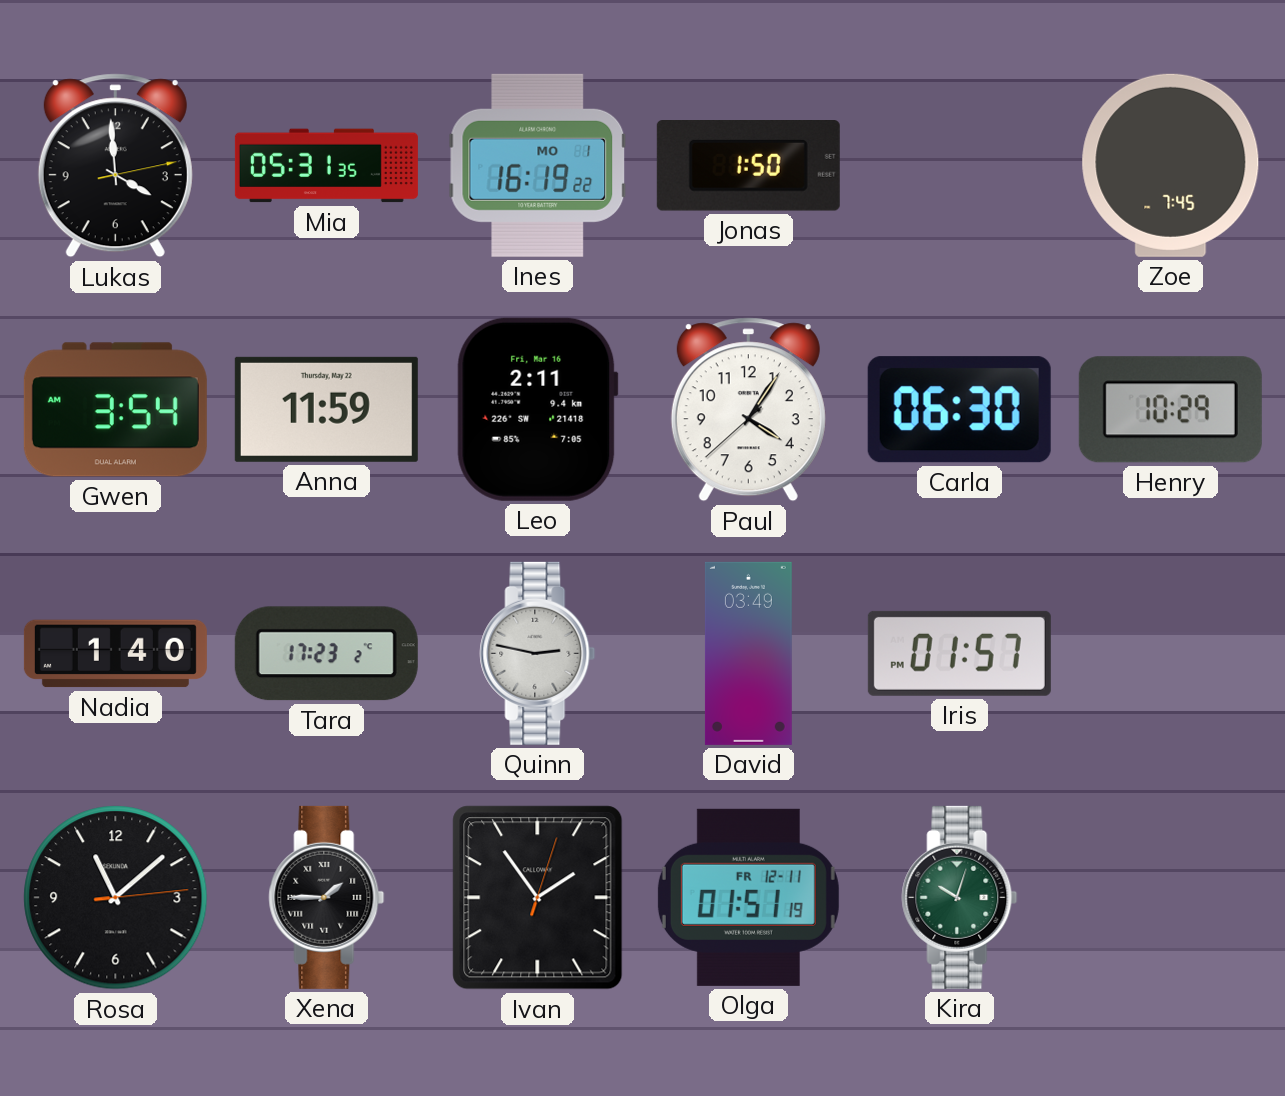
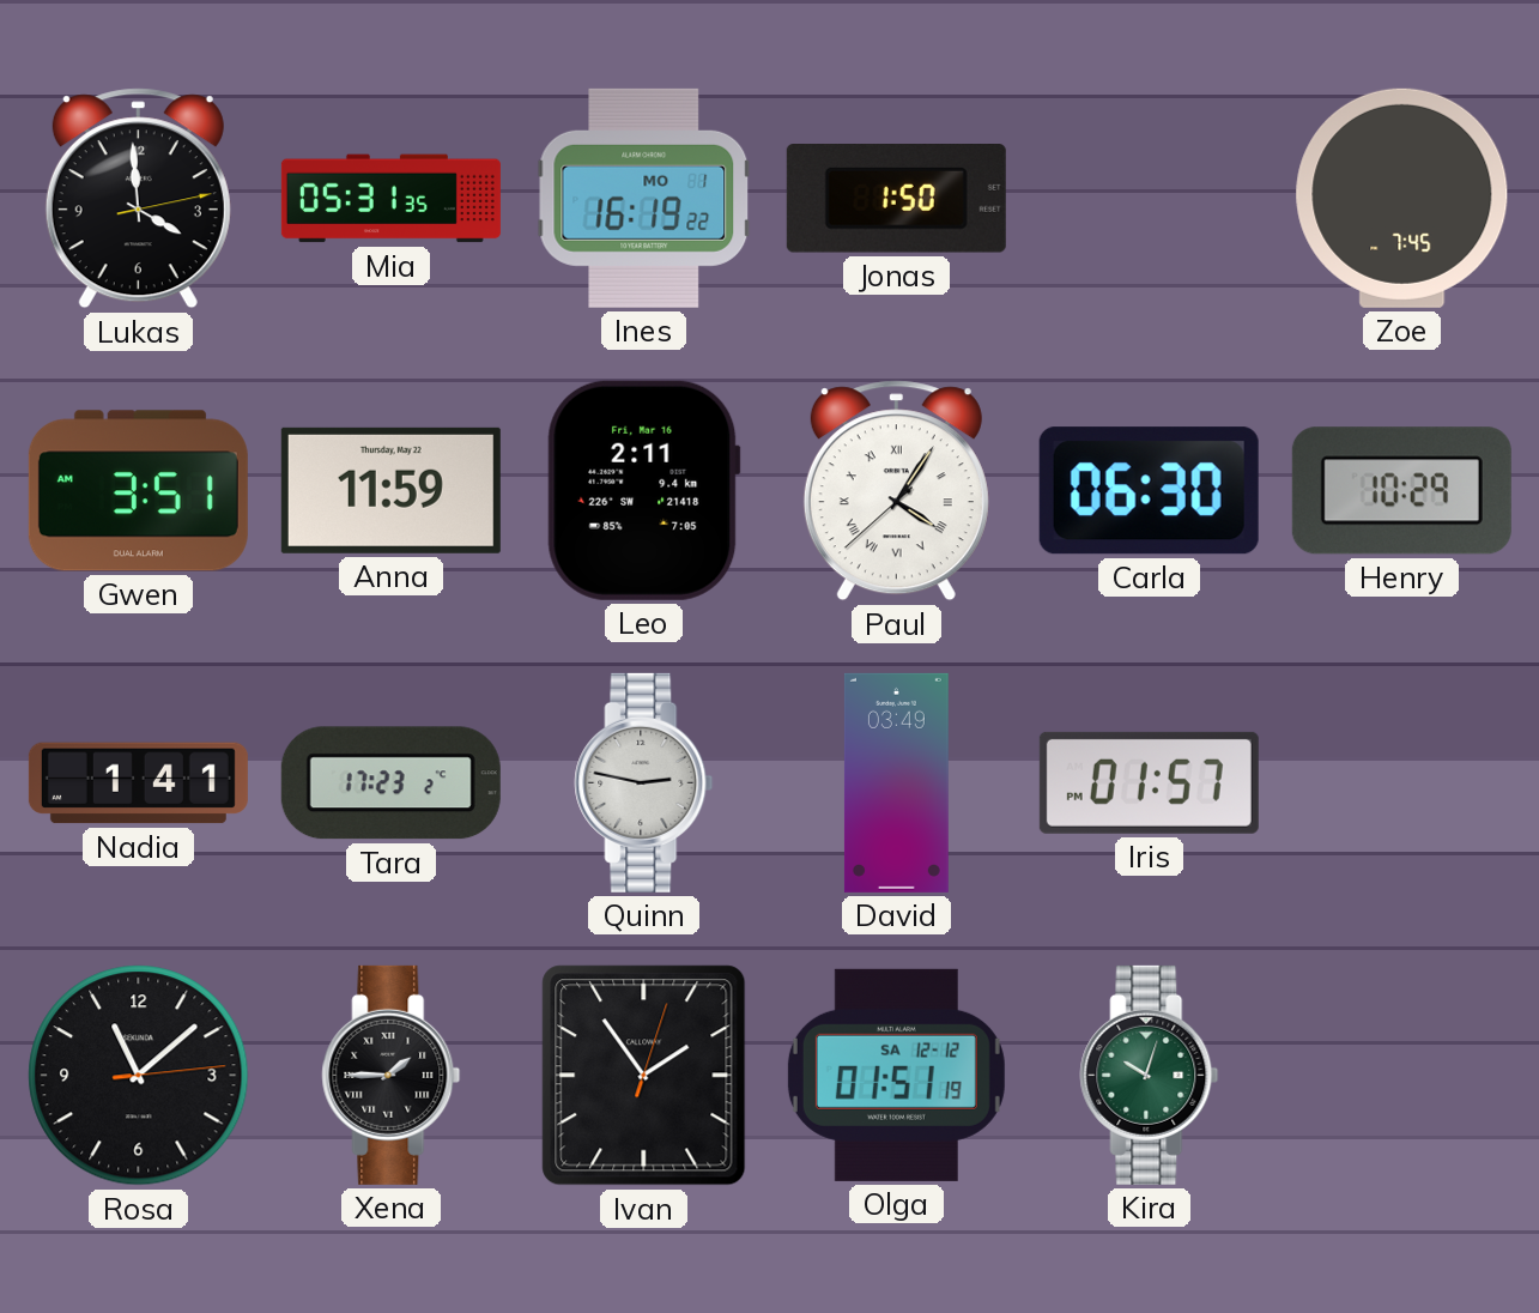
Gwen: 3:54 -> 3:51
Paul numerals: Arabic -> Roman
Nadia: 1:40 -> 1:41
Olga date: FR 12-11 -> SA 12-12
